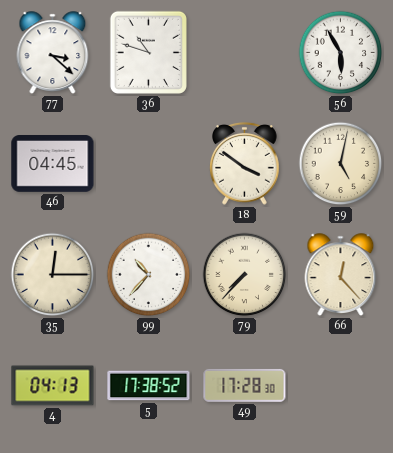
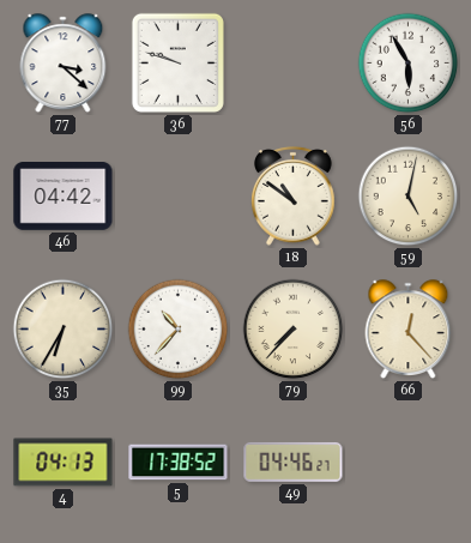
36: 10:48 -> 9:48
46: 04:45 -> 04:42
18: 3:51 -> 10:51
35: 12:15 -> 6:35
49: 17:28 -> 04:46
